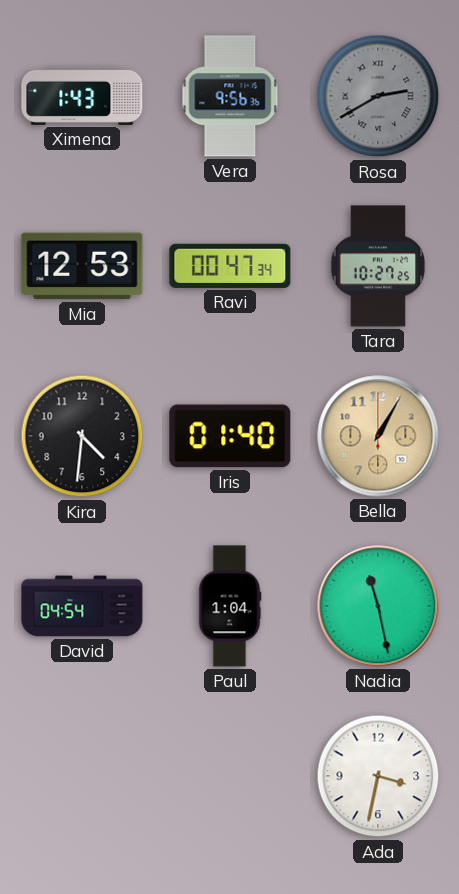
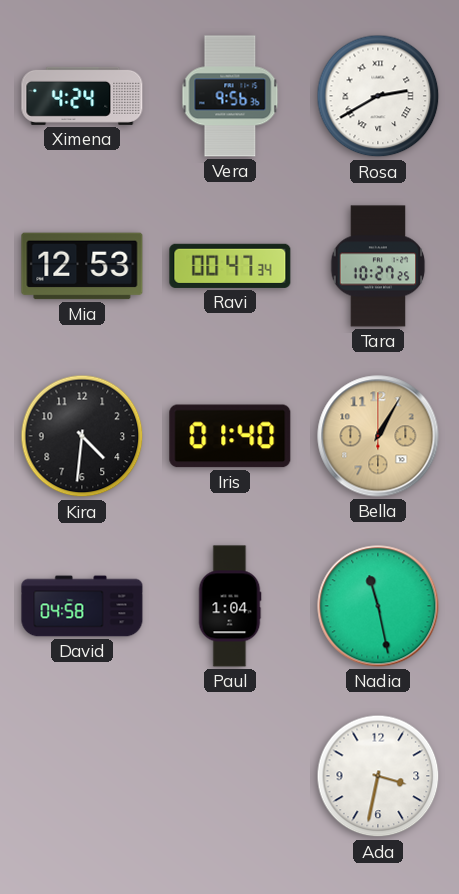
Ximena: 1:43 -> 4:24
Rosa dial: grey -> white
David: 04:54 -> 04:58
